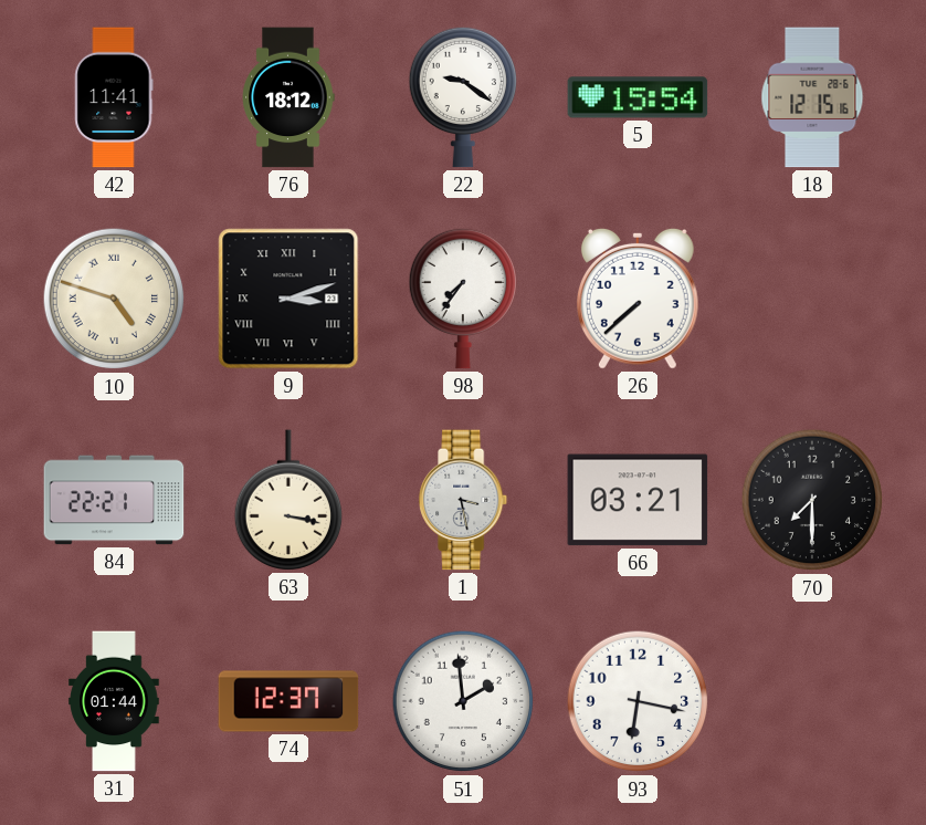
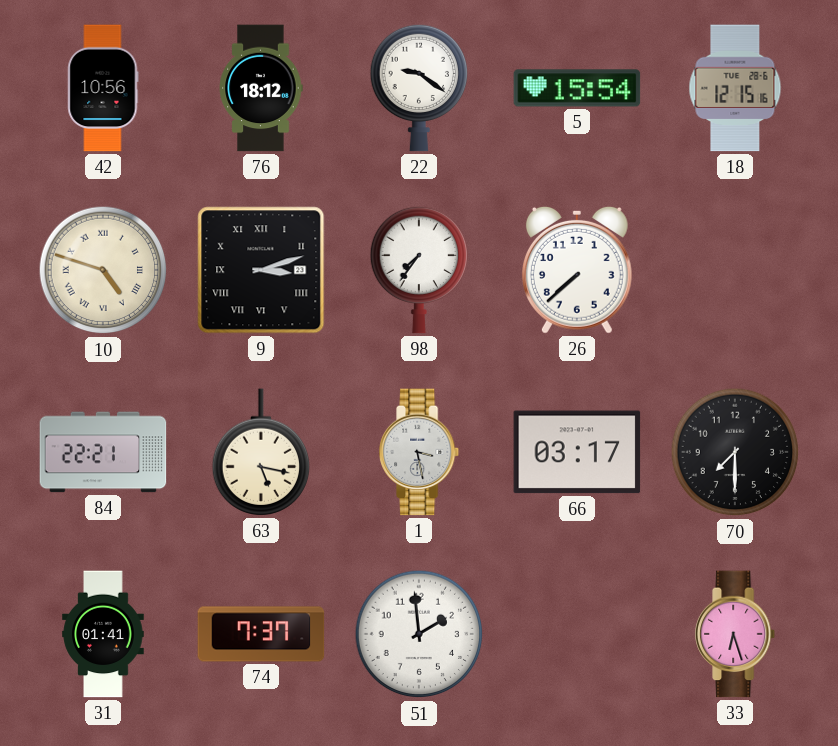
42: 11:41 -> 10:56
63: 3:17 -> 5:17
66: 03:21 -> 03:17
31: 01:44 -> 01:41
74: 12:37 -> 7:37
93: 6:17 -> none
33: none -> 6:27
